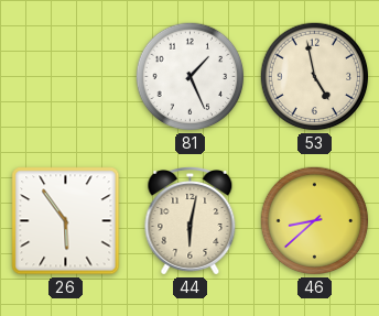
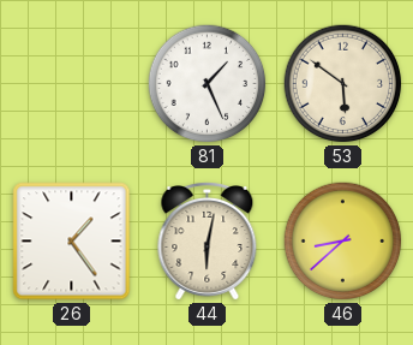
53: 4:58 -> 5:51
26: 5:54 -> 1:24
